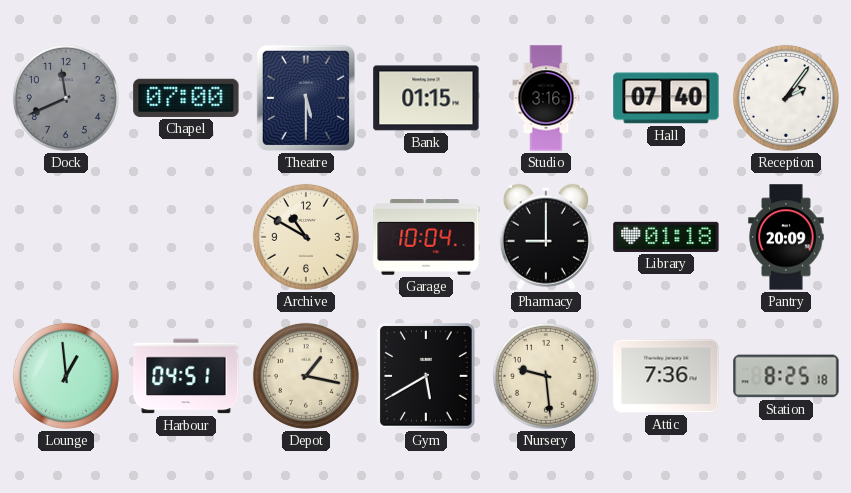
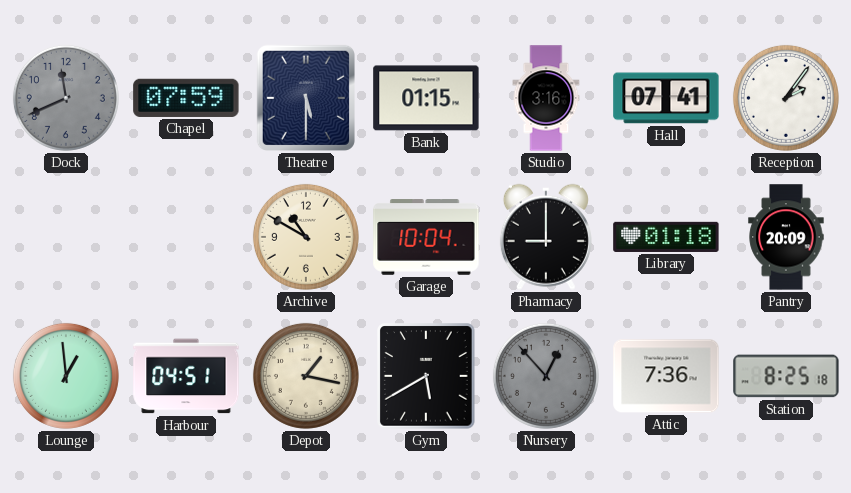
Chapel: 07:00 -> 07:59
Hall: 07:40 -> 07:41
Nursery: 9:29 -> 12:53
Nursery dial: cream -> grey
